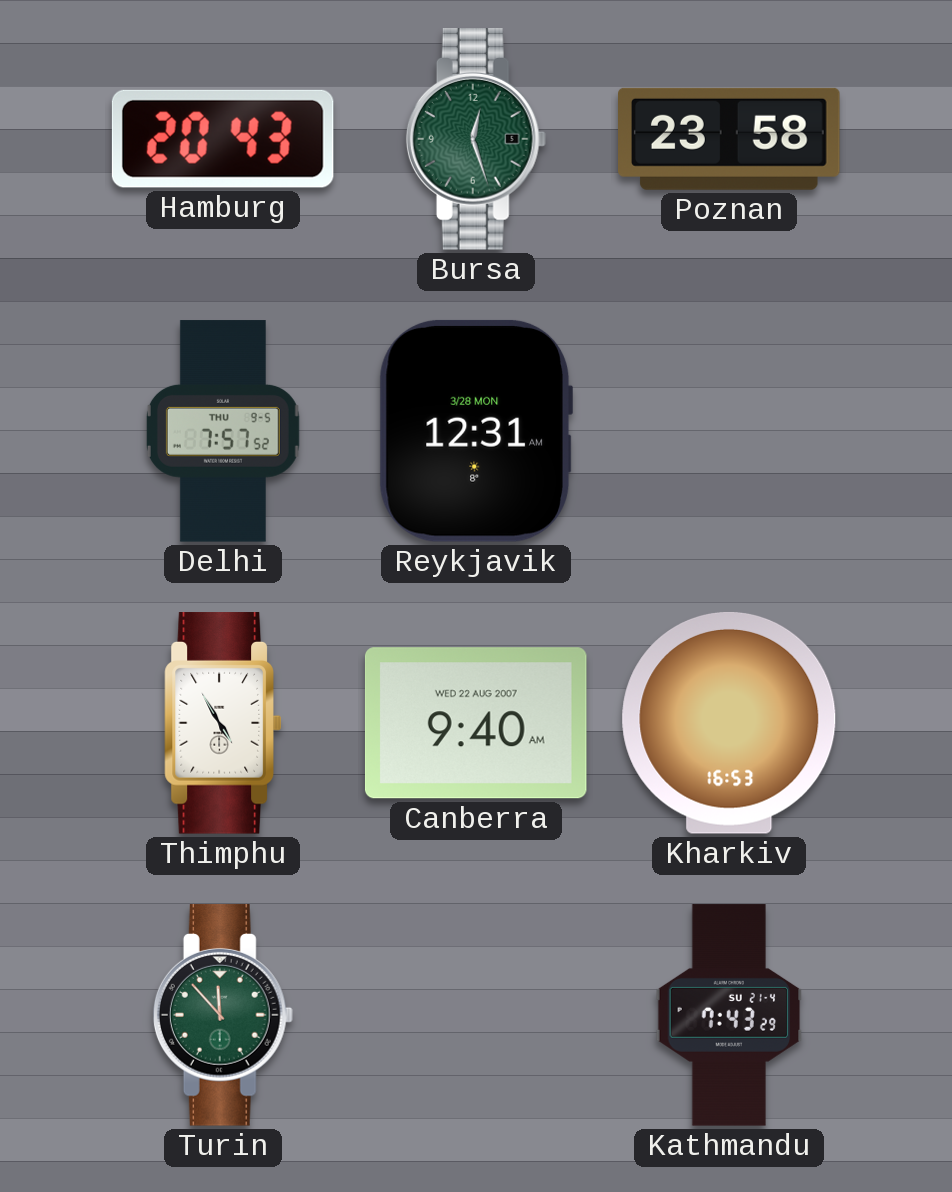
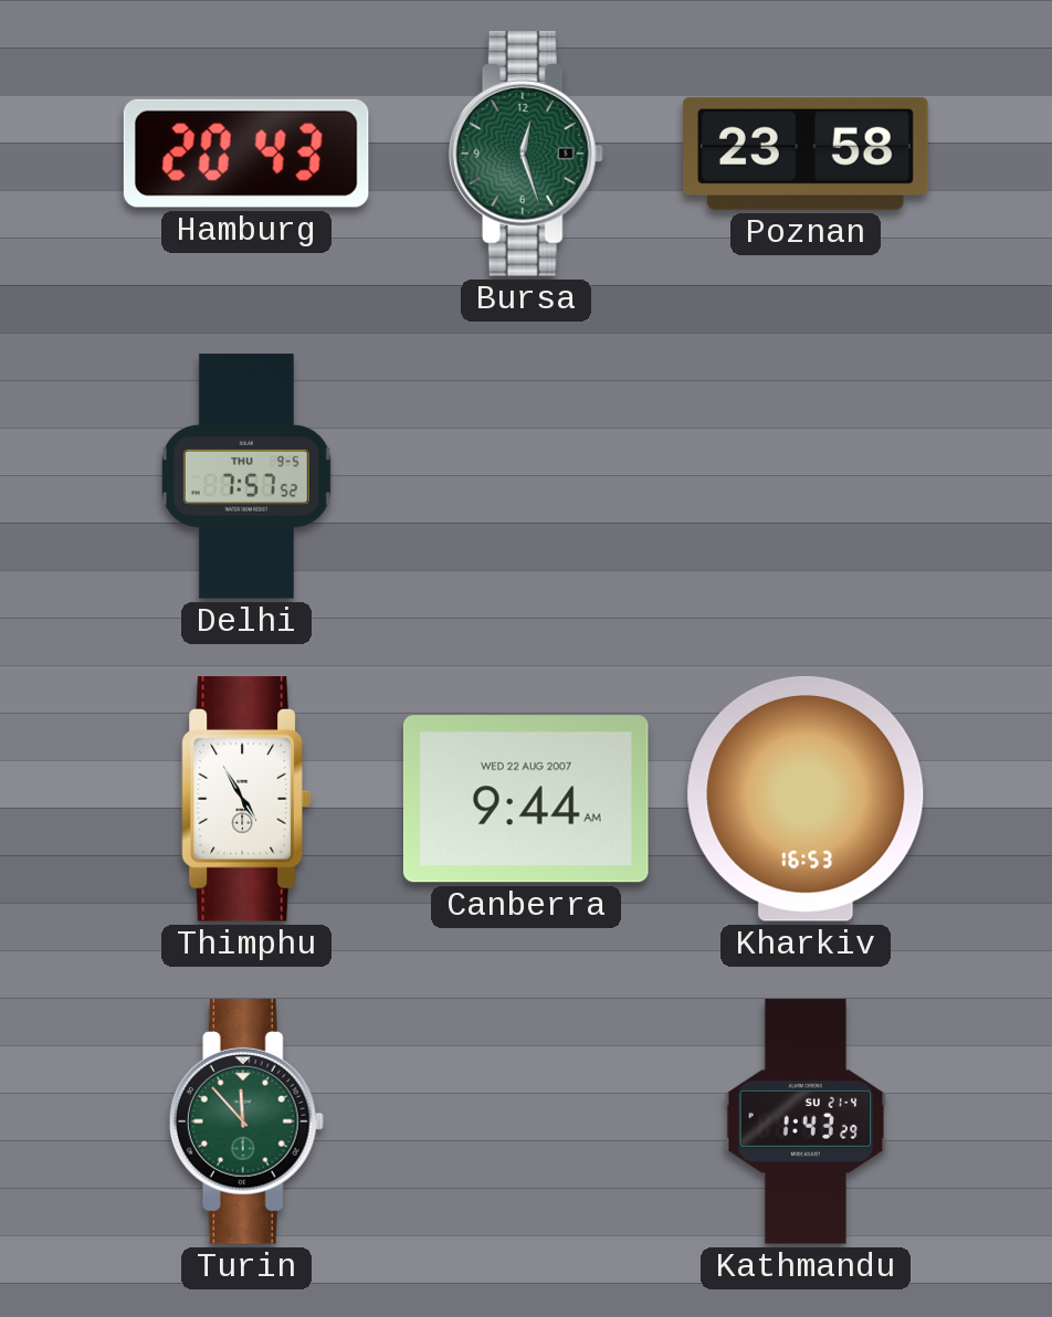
Reykjavik: 12:31 -> none
Canberra: 9:40 -> 9:44
Kathmandu: 7:43 -> 1:43
